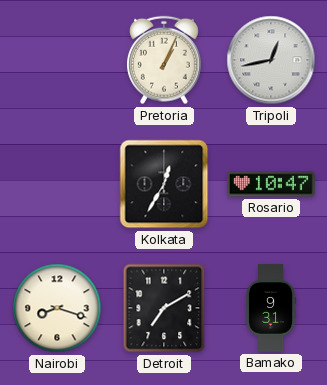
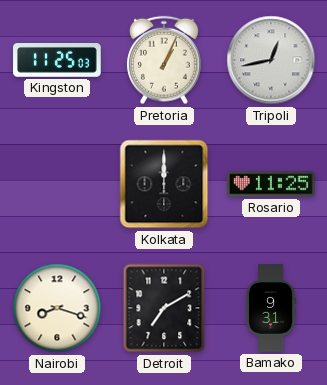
Kingston: none -> 11:25
Kolkata: 12:35 -> 12:00
Rosario: 10:47 -> 11:25
